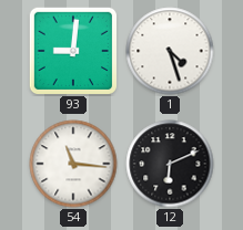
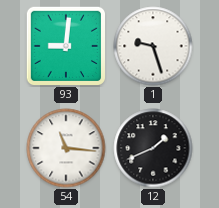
1: 4:27 -> 9:27
12: 6:11 -> 1:41
